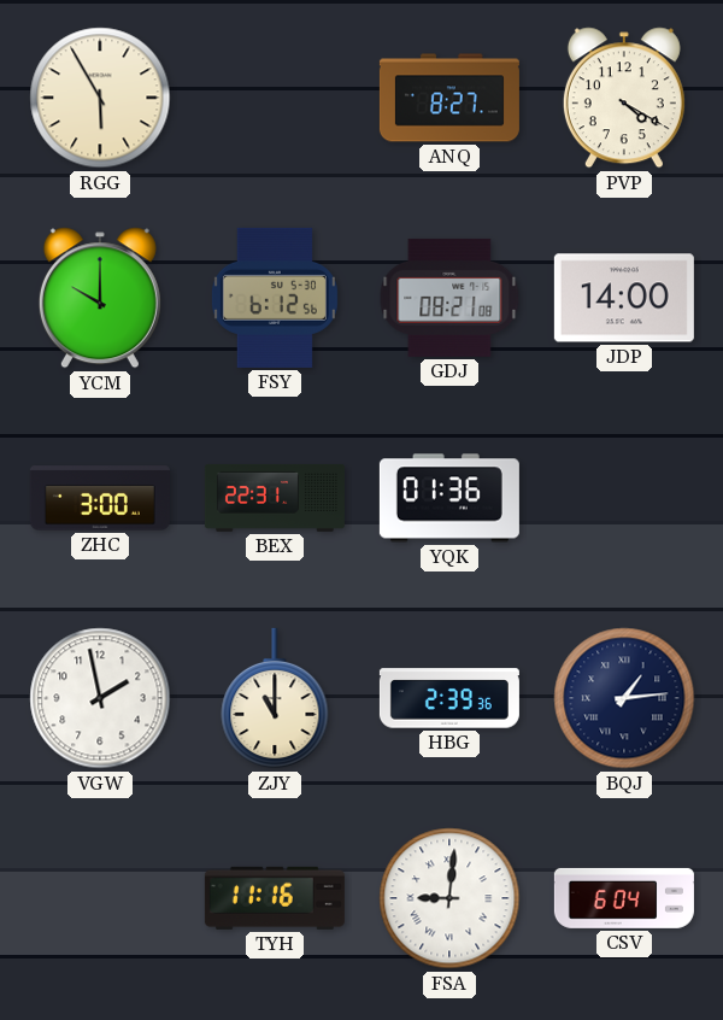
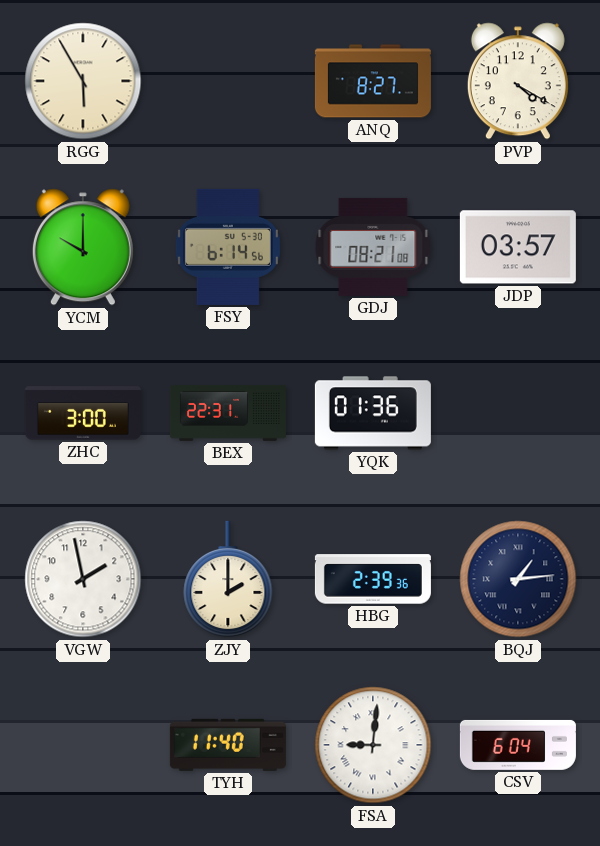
FSY: 6:12 -> 6:14
JDP: 14:00 -> 03:57
ZJY: 11:00 -> 2:00
TYH: 11:16 -> 11:40
